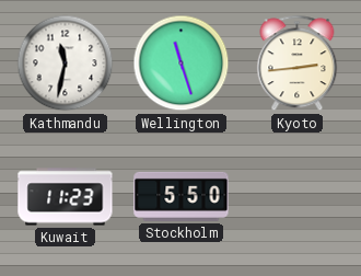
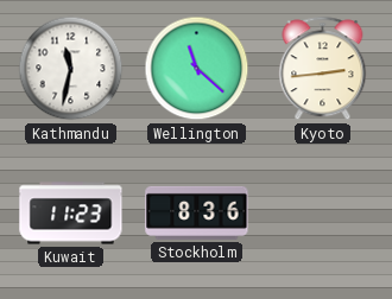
Wellington: 11:27 -> 11:22
Stockholm: 5:50 -> 8:36
